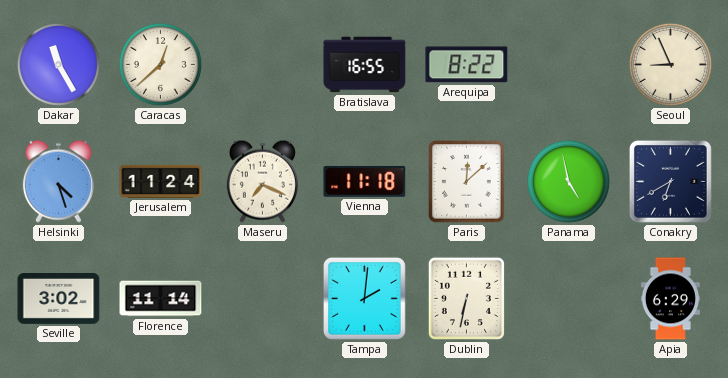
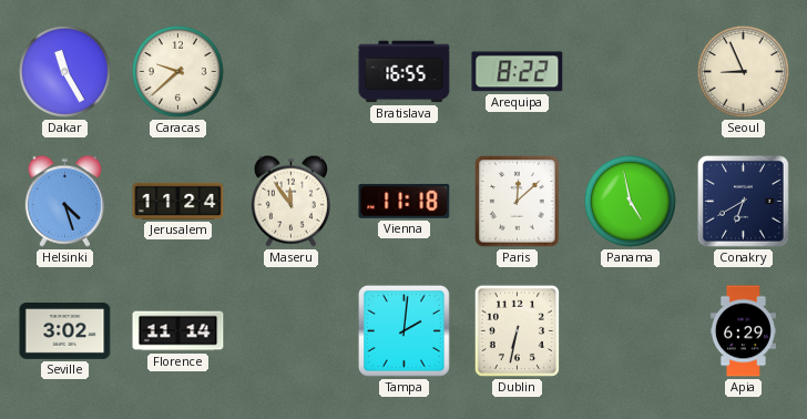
Caracas: 12:38 -> 9:38
Maseru: 7:19 -> 11:54
